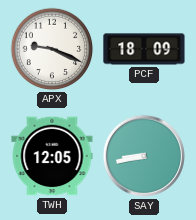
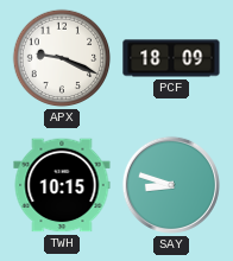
TWH: 12:05 -> 10:15
SAY: 8:43 -> 8:48
